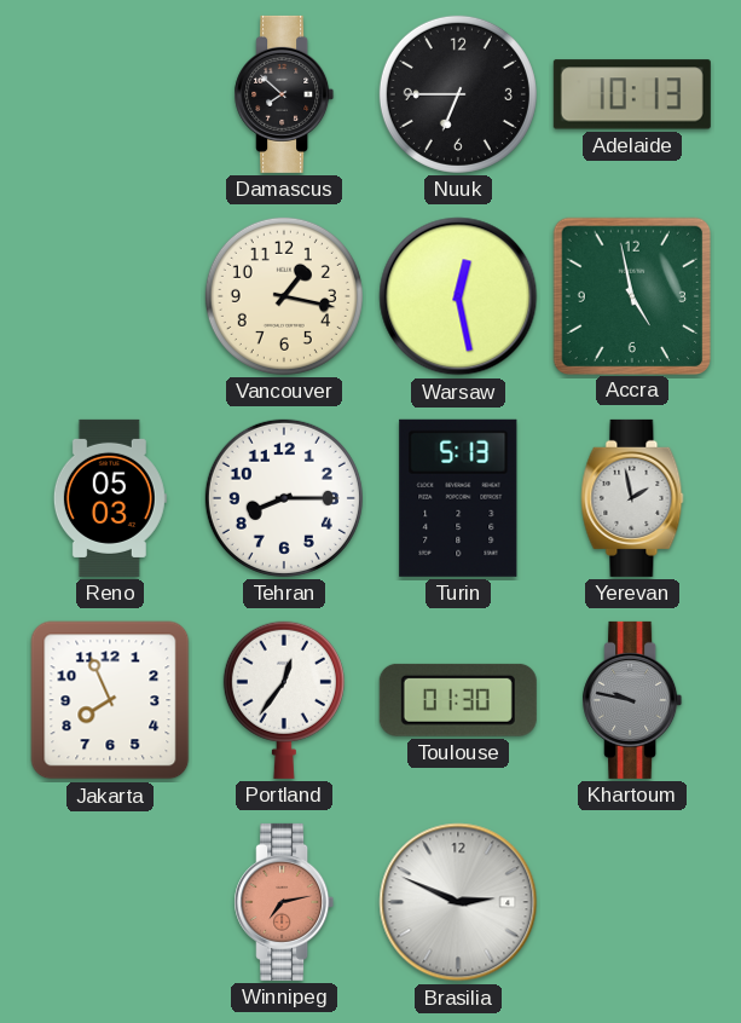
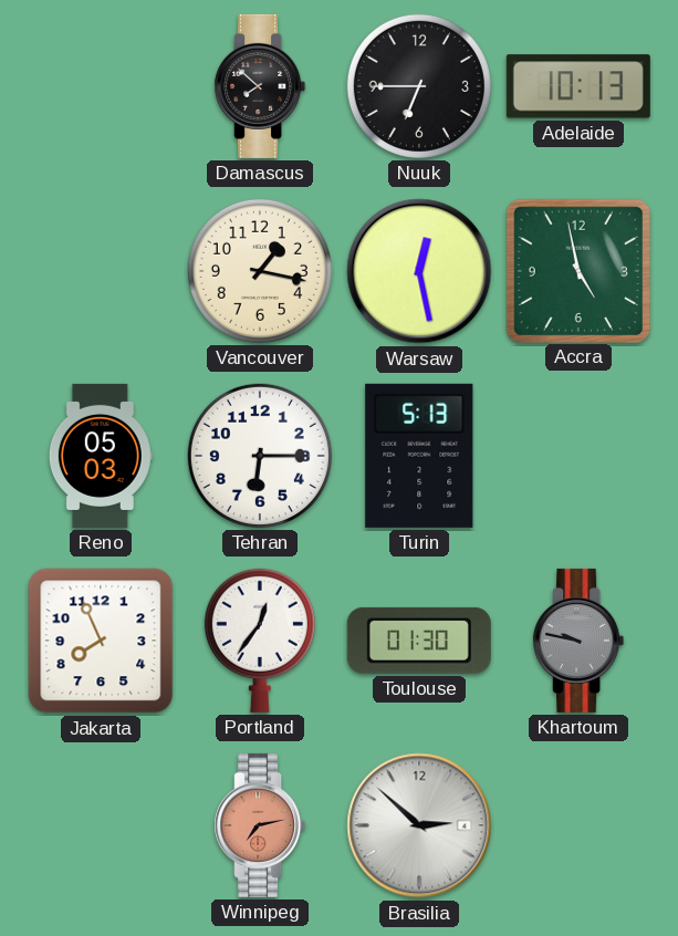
Tehran: 8:15 -> 6:15
Yerevan: 1:58 -> none
Brasilia: 2:49 -> 2:52
